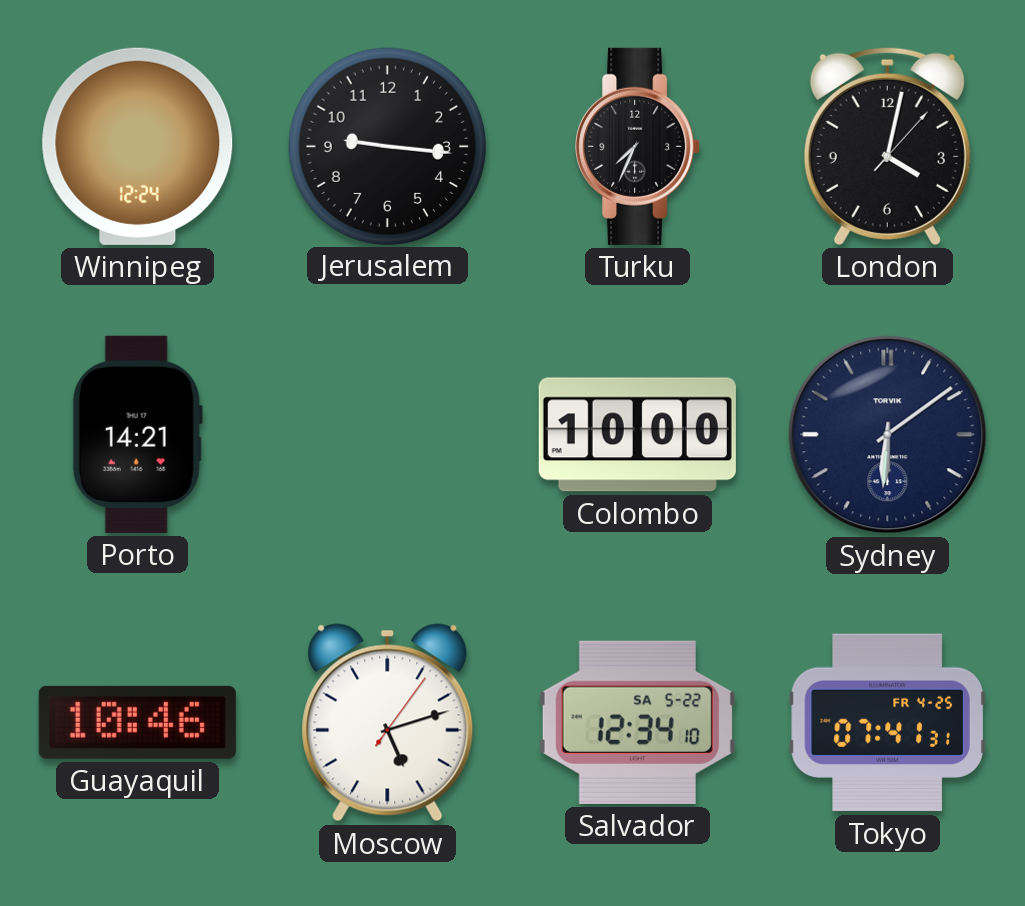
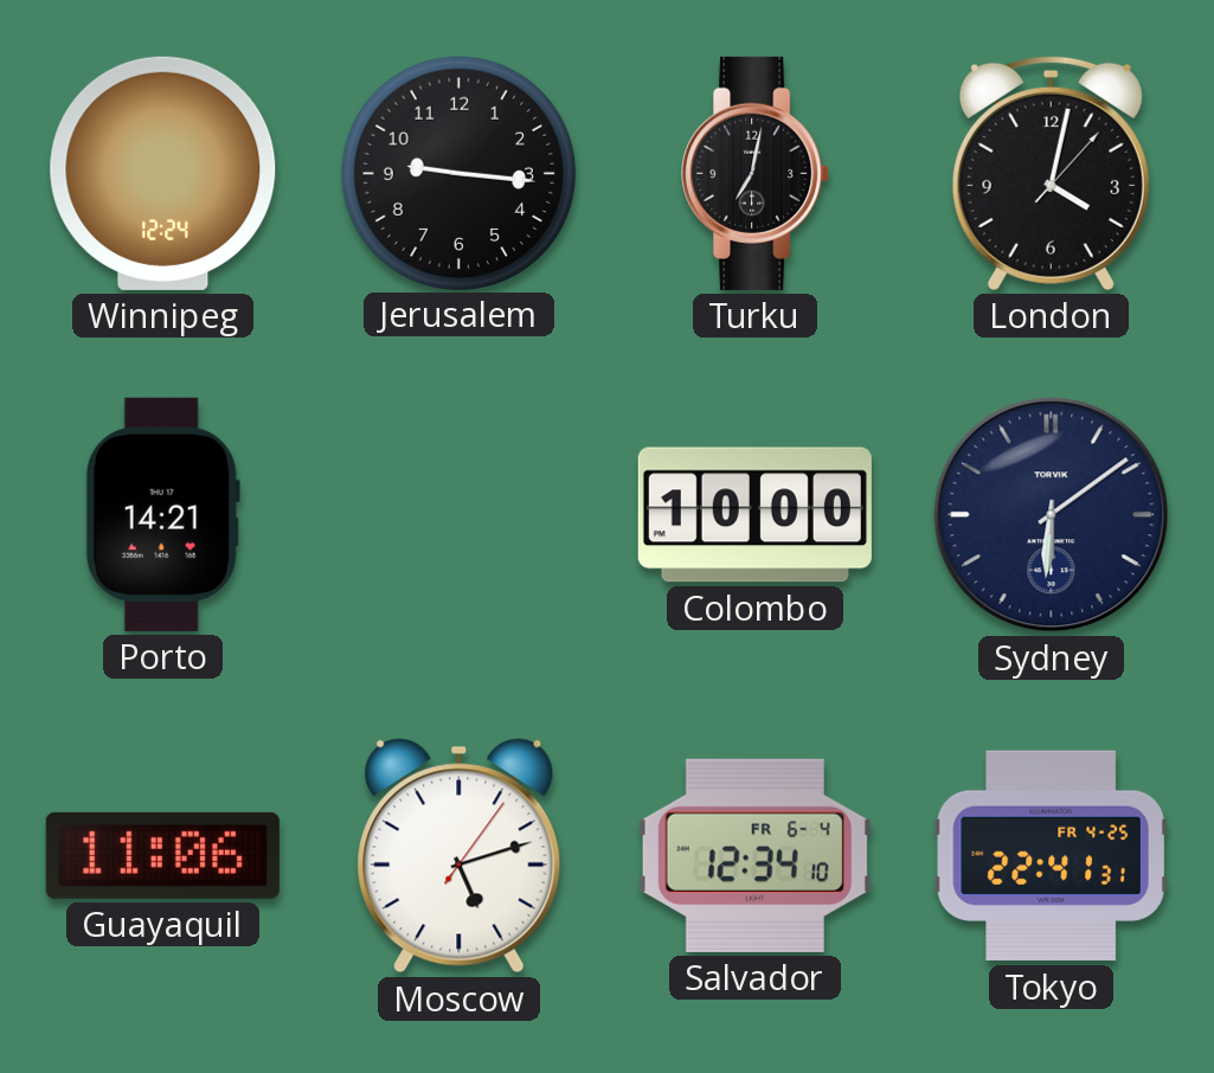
Turku: 7:34 -> 7:02
Guayaquil: 10:46 -> 11:06
Salvador date: SA 5-22 -> FR 6-4
Tokyo: 07:41 -> 22:41
